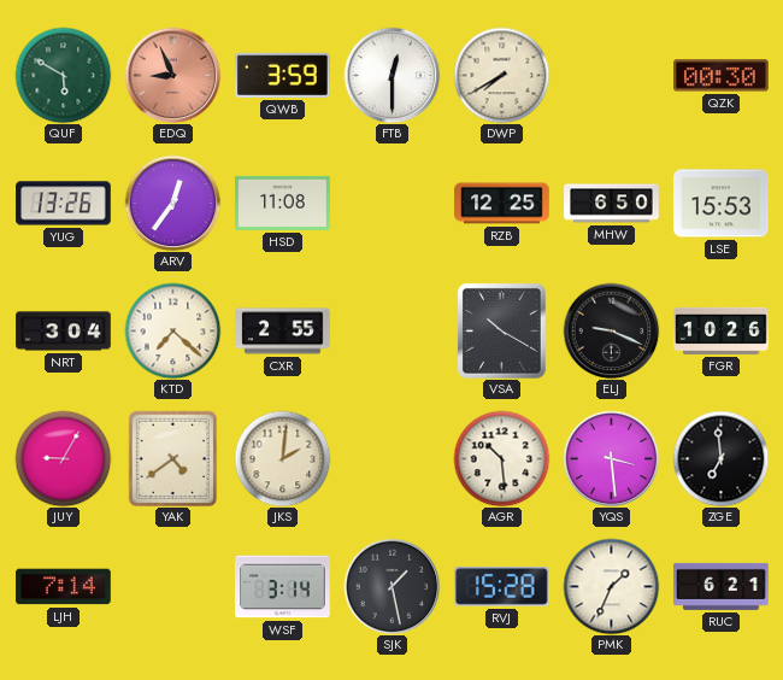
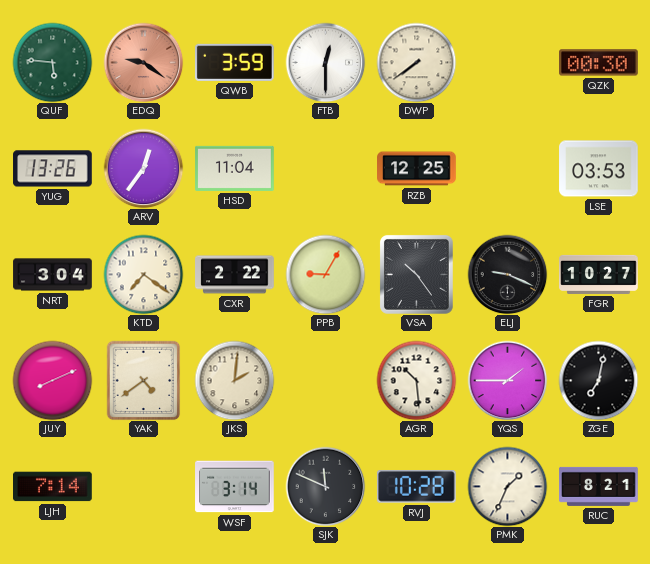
QUF: 5:50 -> 5:46
EDQ: 8:56 -> 9:21
DWP: 7:40 -> 7:39
HSD: 11:08 -> 11:04
MHW: 6:50 -> none
LSE: 15:53 -> 03:53
KTD: 7:22 -> 7:21
CXR: 2:55 -> 2:22
PPB: none -> 9:05
VSA: 10:20 -> 10:24
FGR: 10:26 -> 10:27
JUY: 9:05 -> 8:11
YQS: 3:29 -> 1:45
ZGE: 6:59 -> 7:02
SJK: 1:28 -> 11:49
RVJ: 15:28 -> 10:28
RUC: 6:21 -> 8:21
